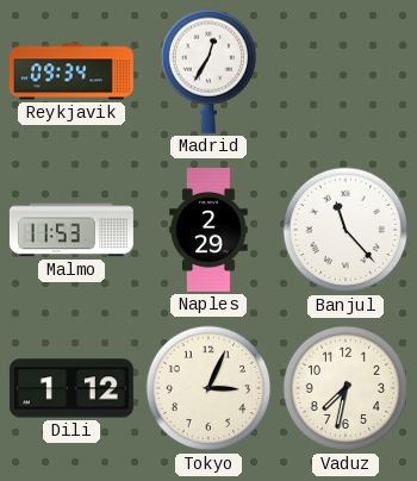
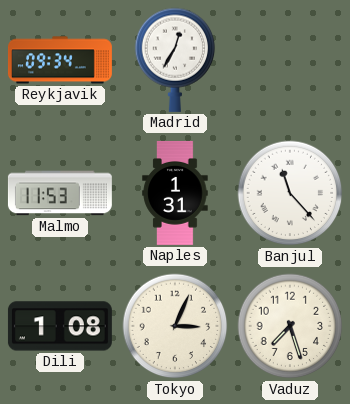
Naples: 2:29 -> 1:31
Dili: 1:12 -> 1:08
Vaduz: 7:32 -> 7:27
